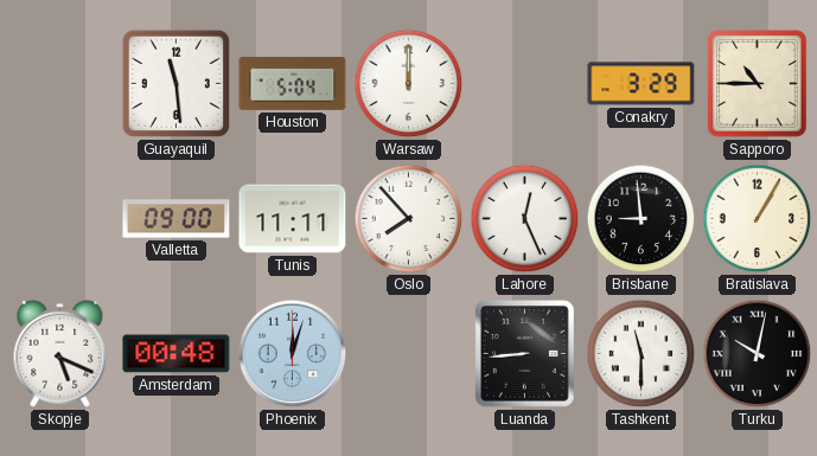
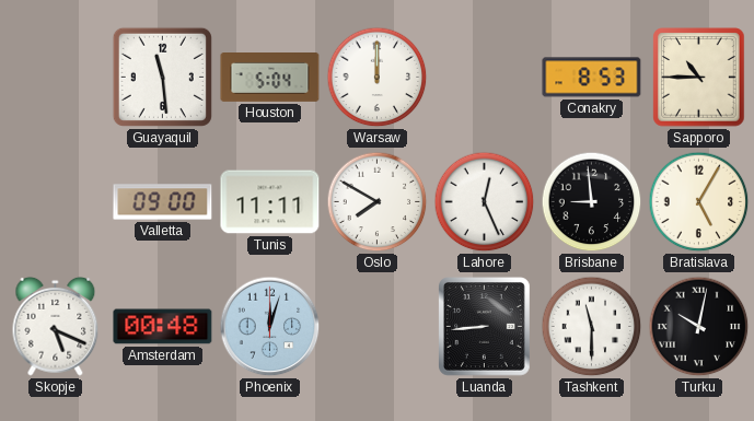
Conakry: 3:29 -> 8:53
Oslo: 7:53 -> 7:50
Bratislava: 1:05 -> 5:05
